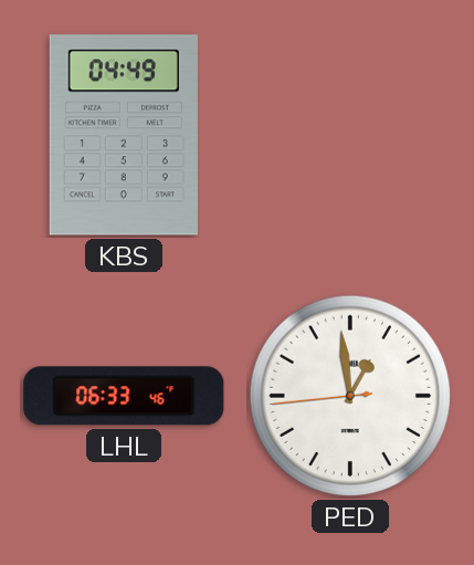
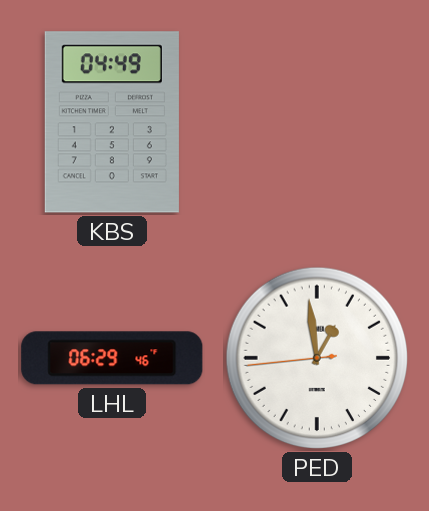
LHL: 06:33 -> 06:29
